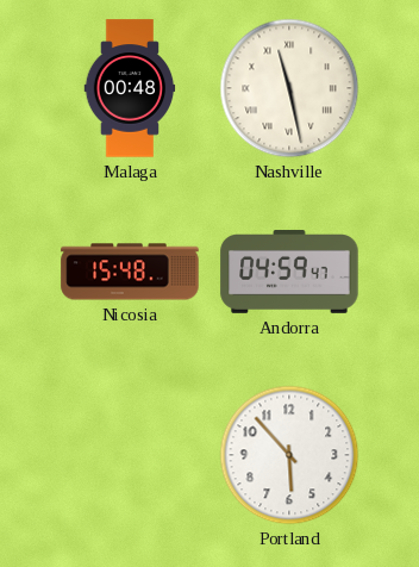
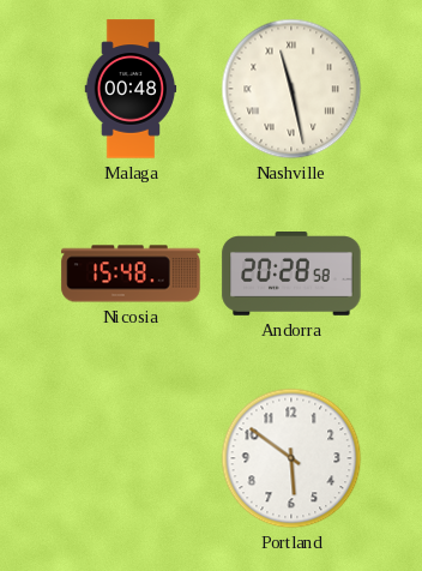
Andorra: 04:59 -> 20:28
Portland: 5:53 -> 5:51
